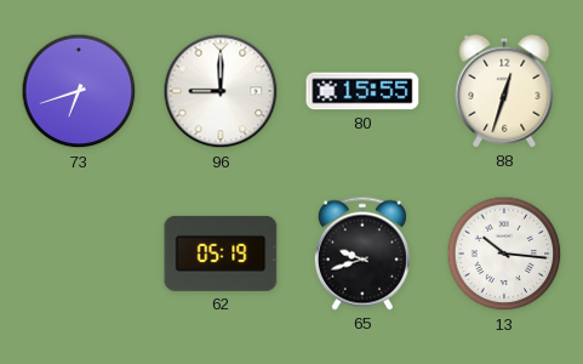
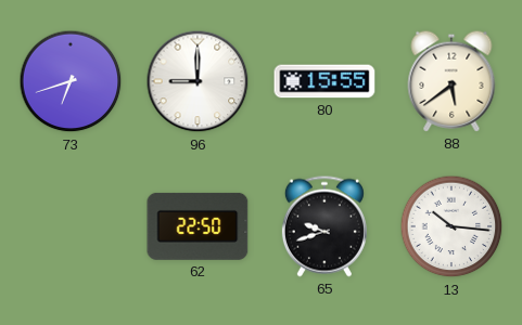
88: 12:33 -> 5:39
62: 05:19 -> 22:50
